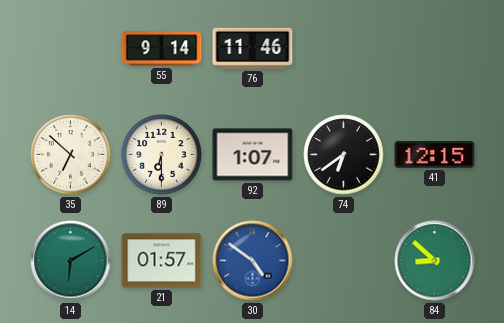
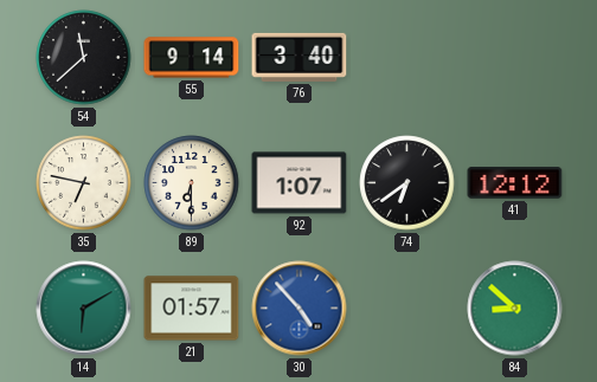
54: none -> 11:38
76: 11:46 -> 3:40
35: 6:52 -> 6:47
41: 12:15 -> 12:12
30: 4:51 -> 4:53
